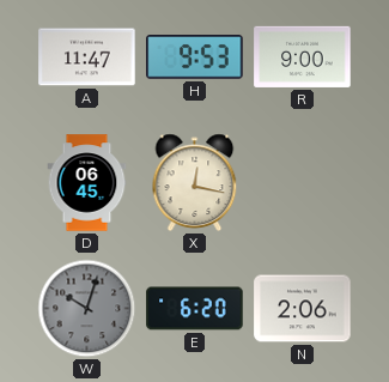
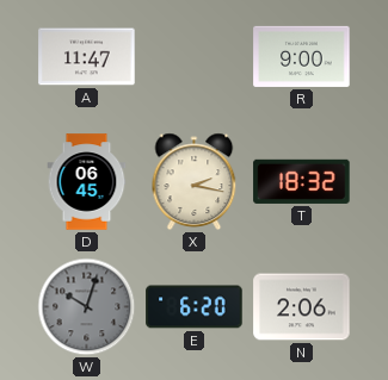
H: 9:53 -> none
X: 12:17 -> 2:17
T: none -> 18:32
